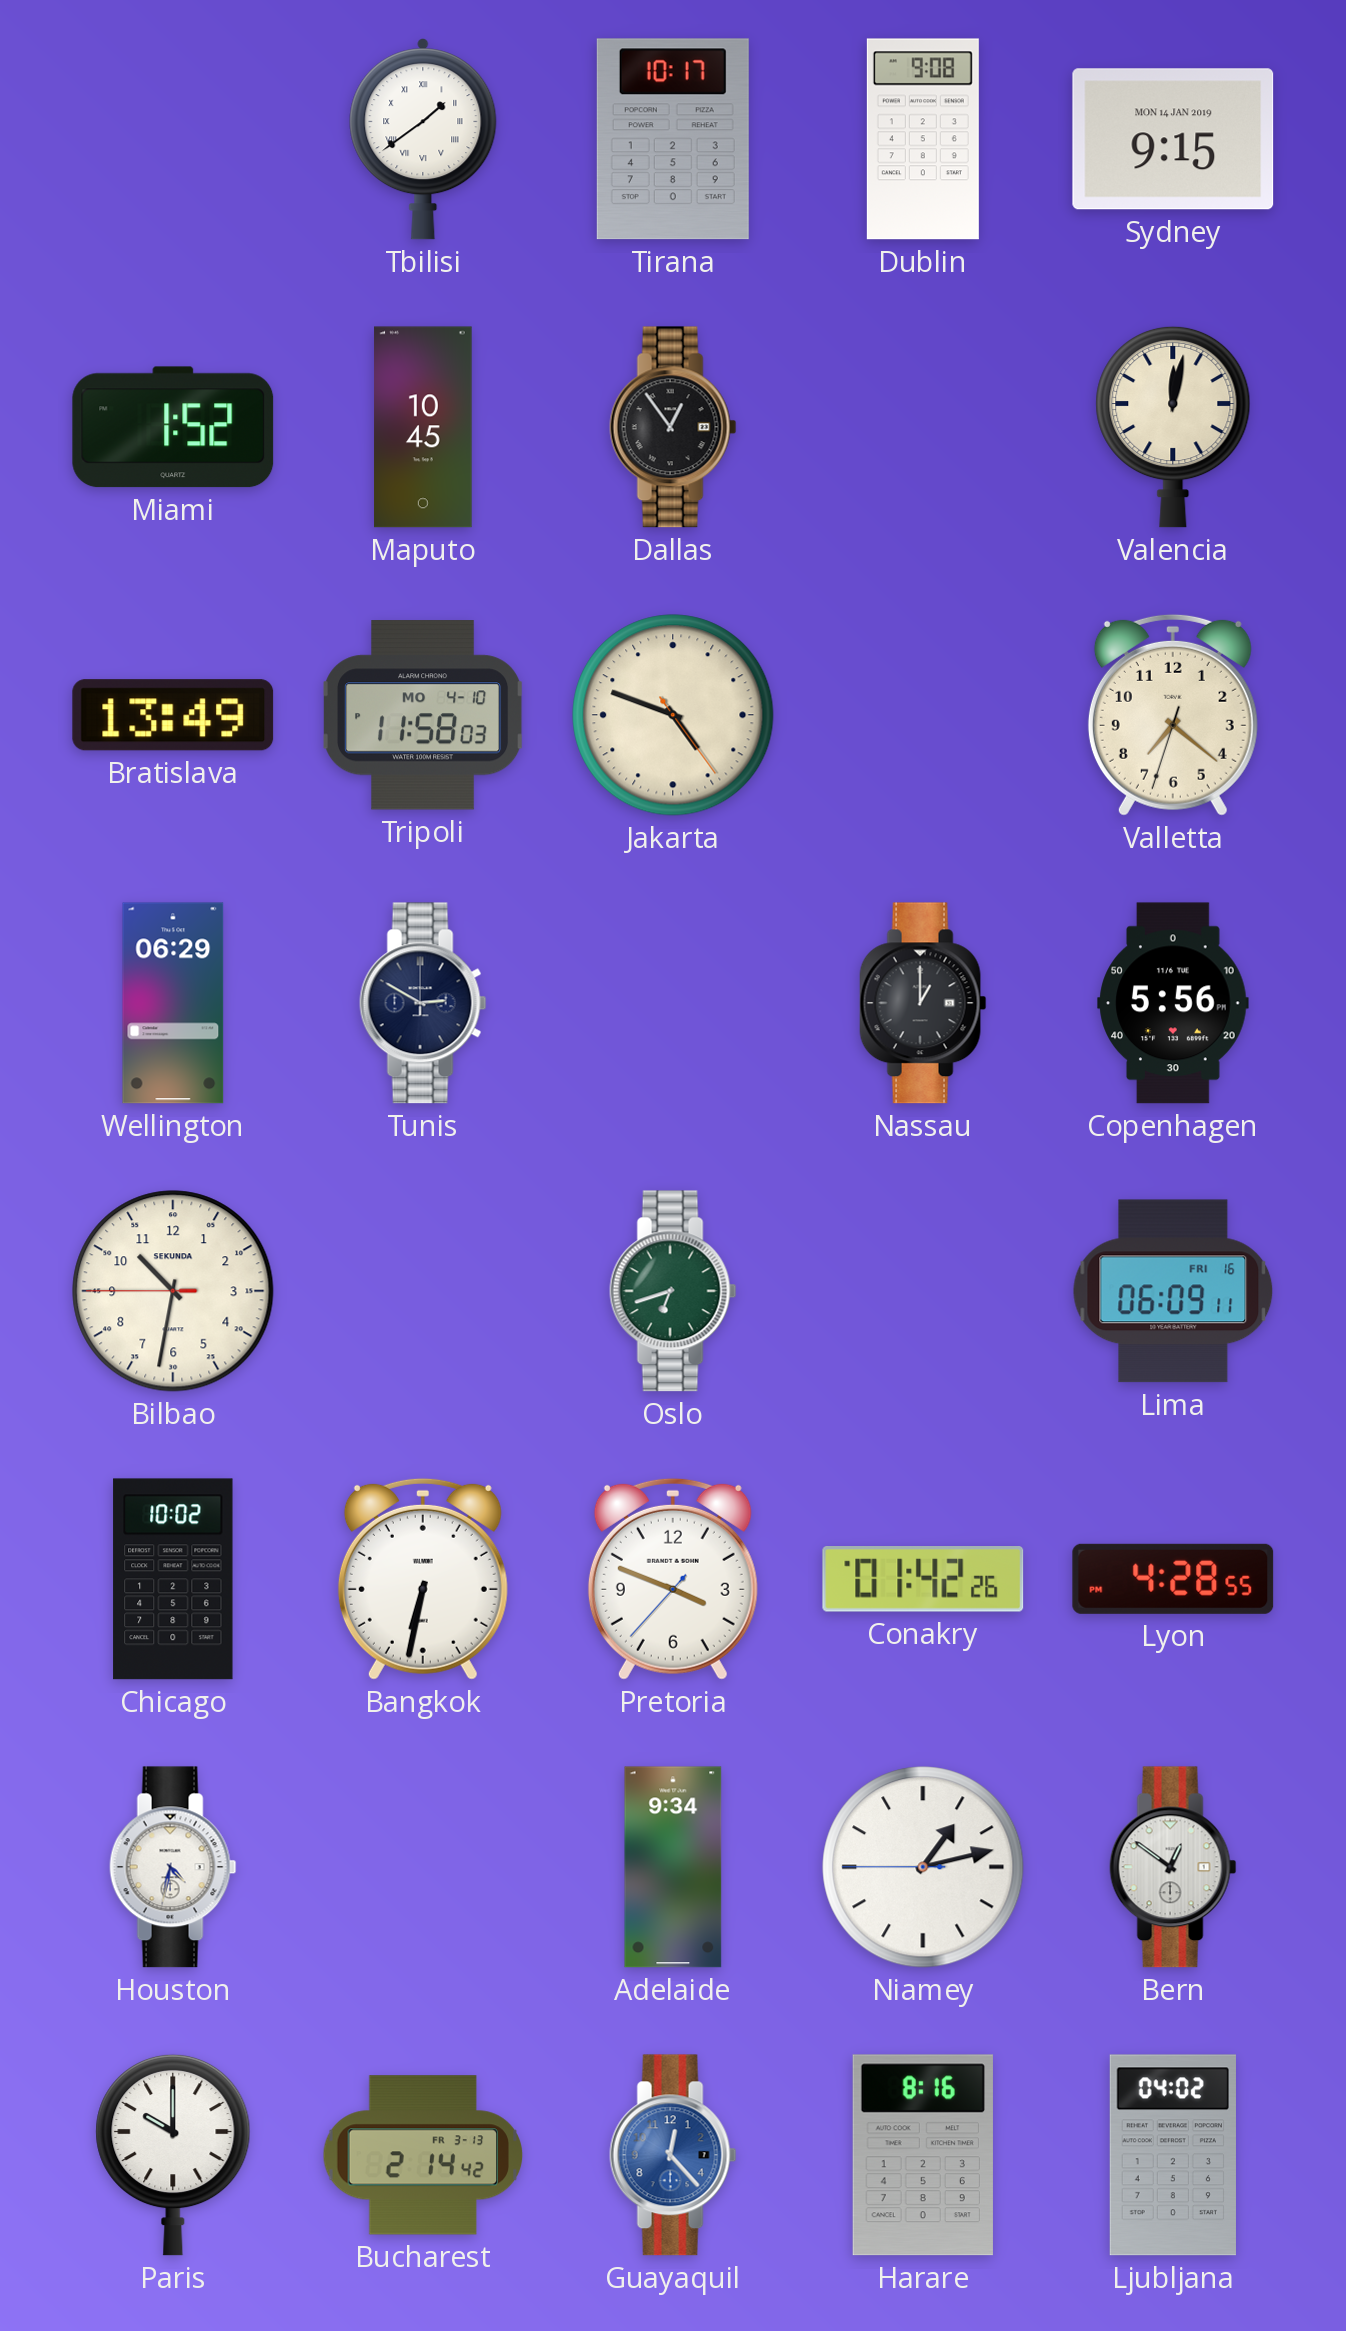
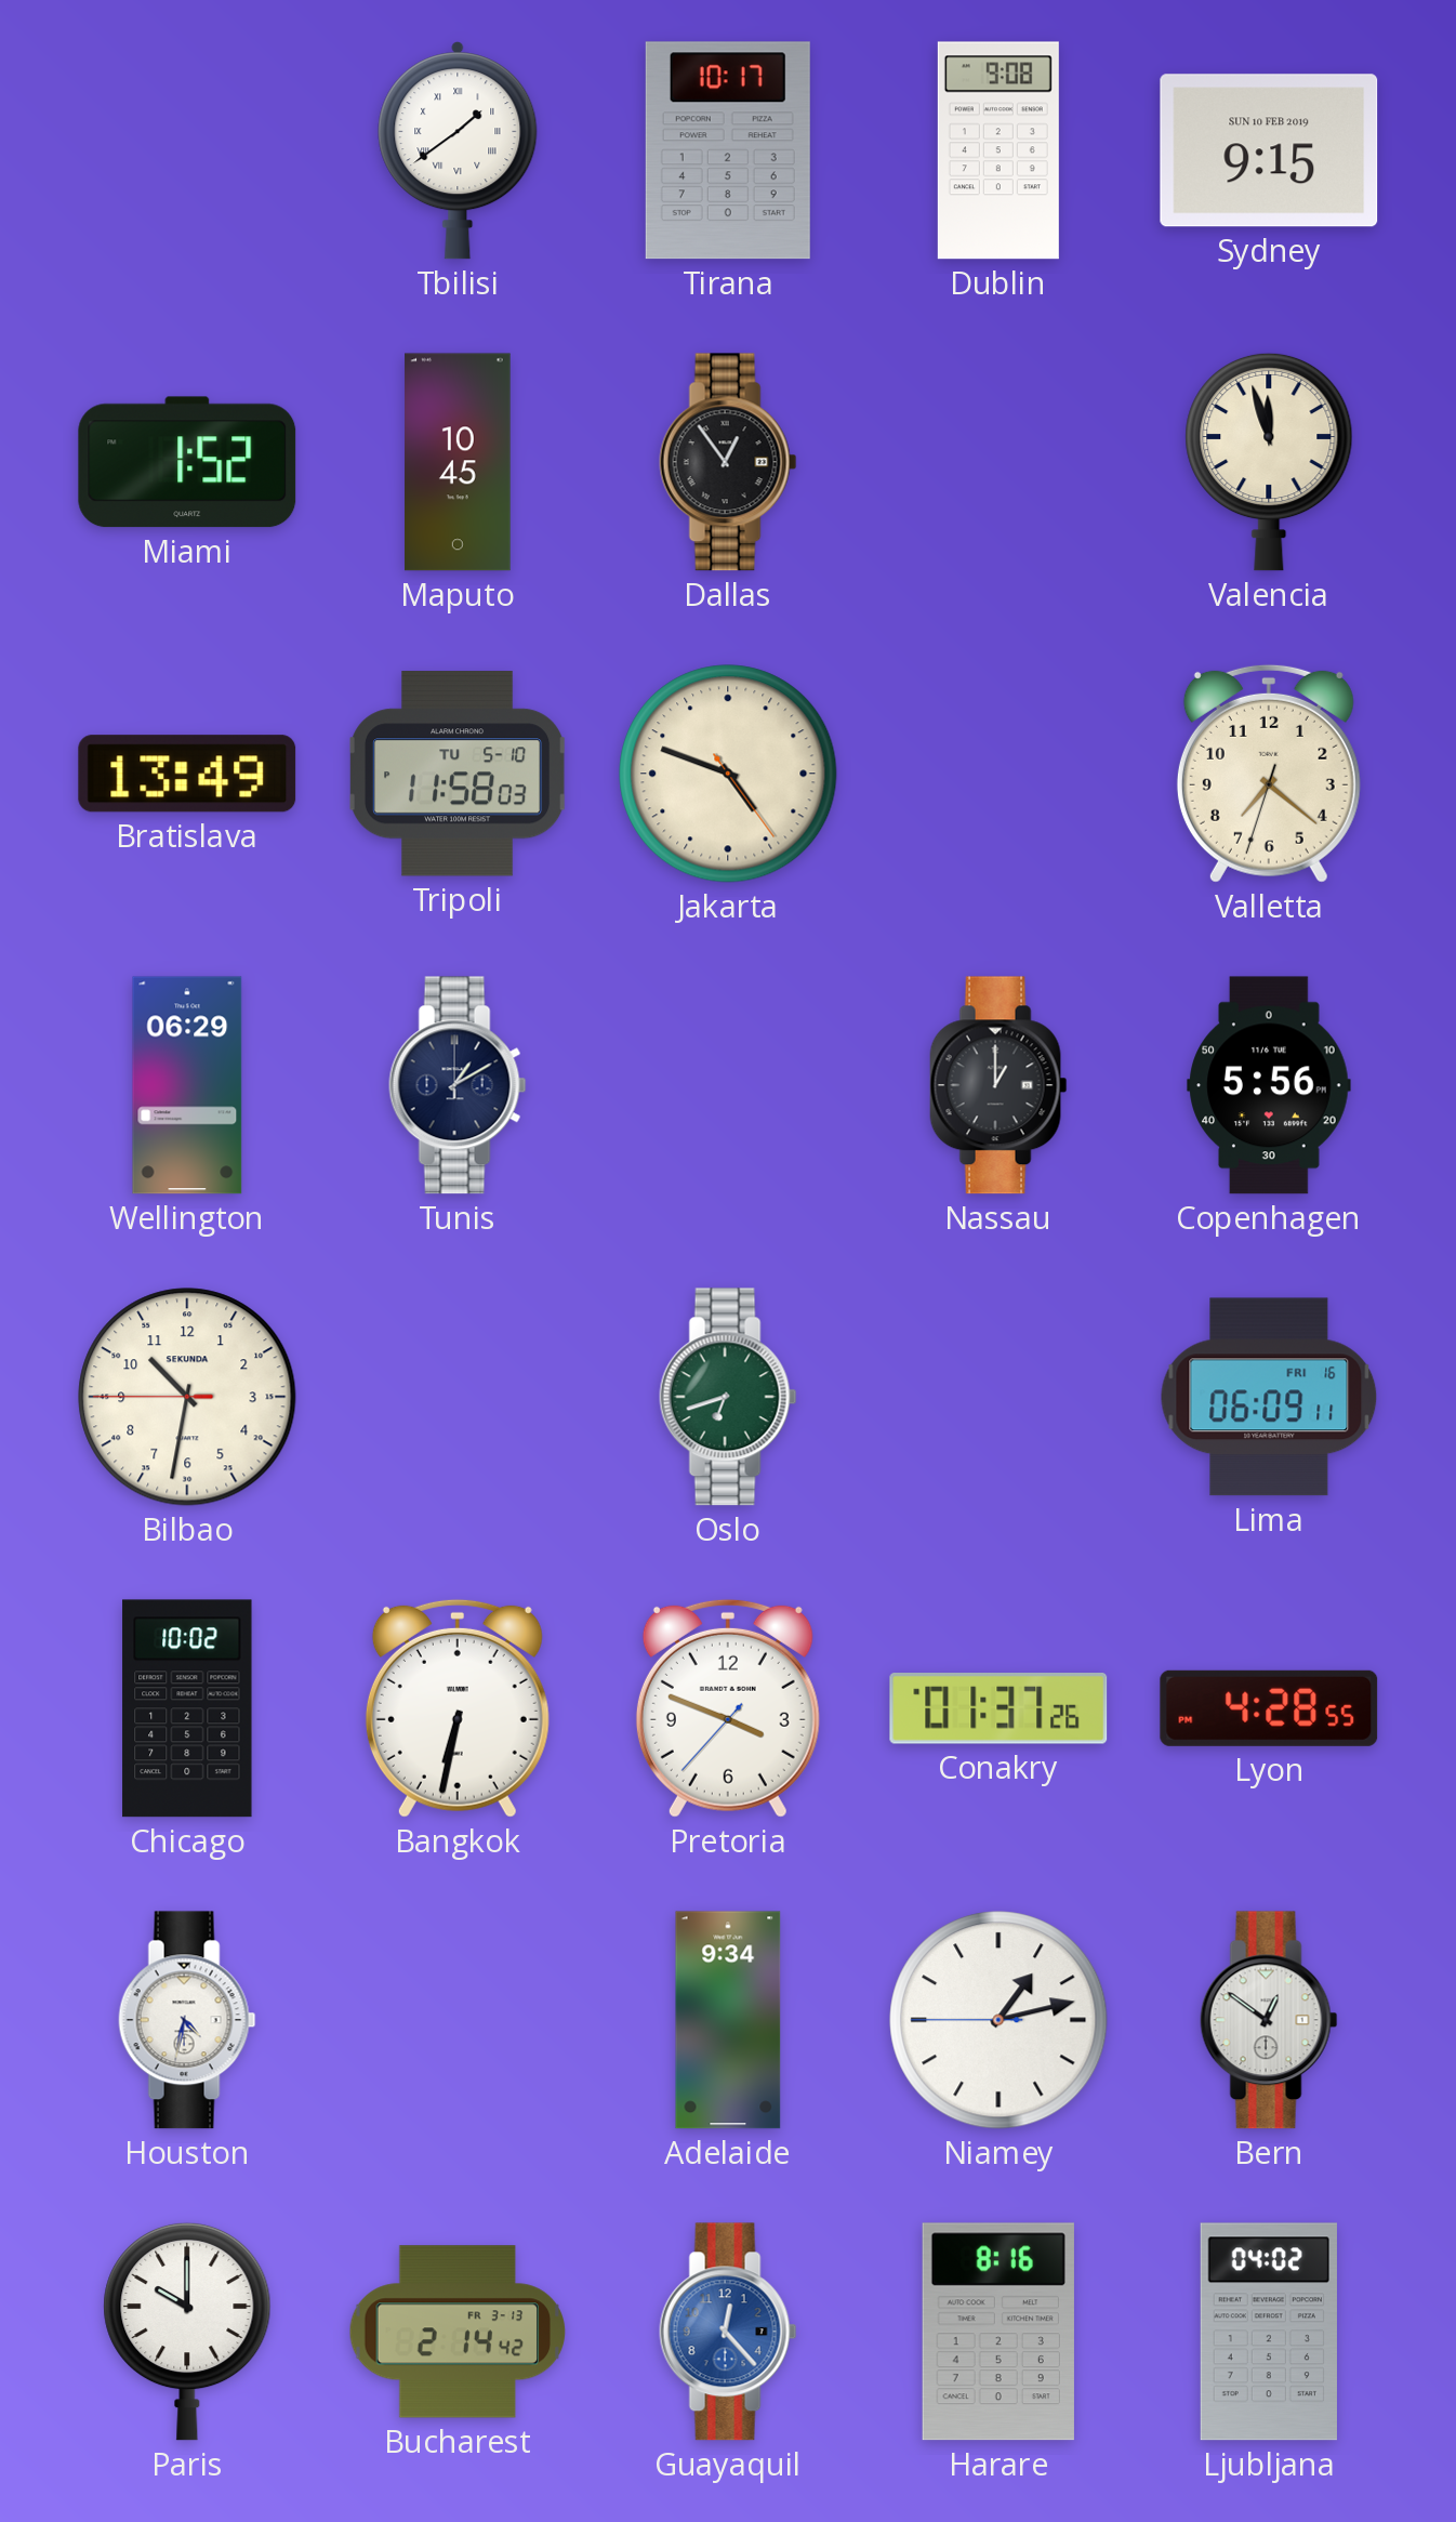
Sydney date: MON 14 JAN 2019 -> SUN 10 FEB 2019
Valencia: 12:02 -> 11:57
Tripoli date: MO 4-10 -> TU 5-10
Tunis: 2:50 -> 1:10
Conakry: 01:42 -> 01:37
